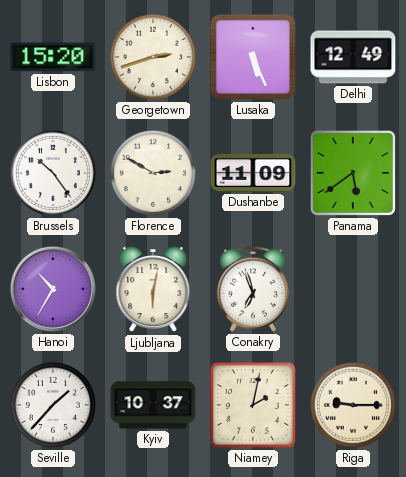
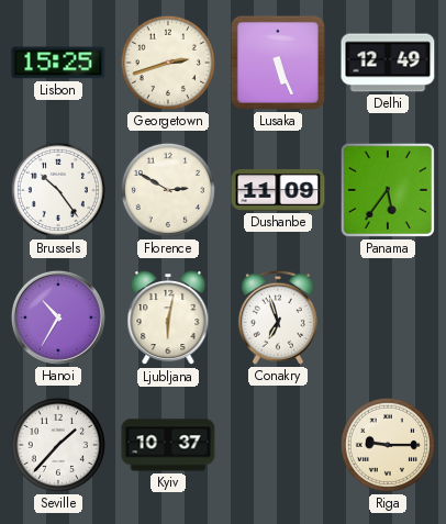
Lisbon: 15:20 -> 15:25
Panama: 5:39 -> 5:36
Niamey: 2:02 -> none
